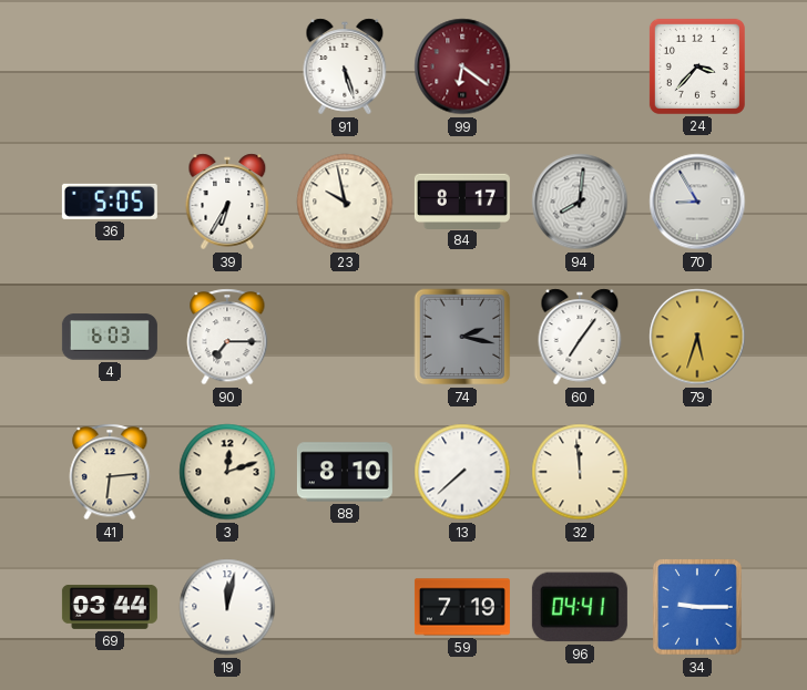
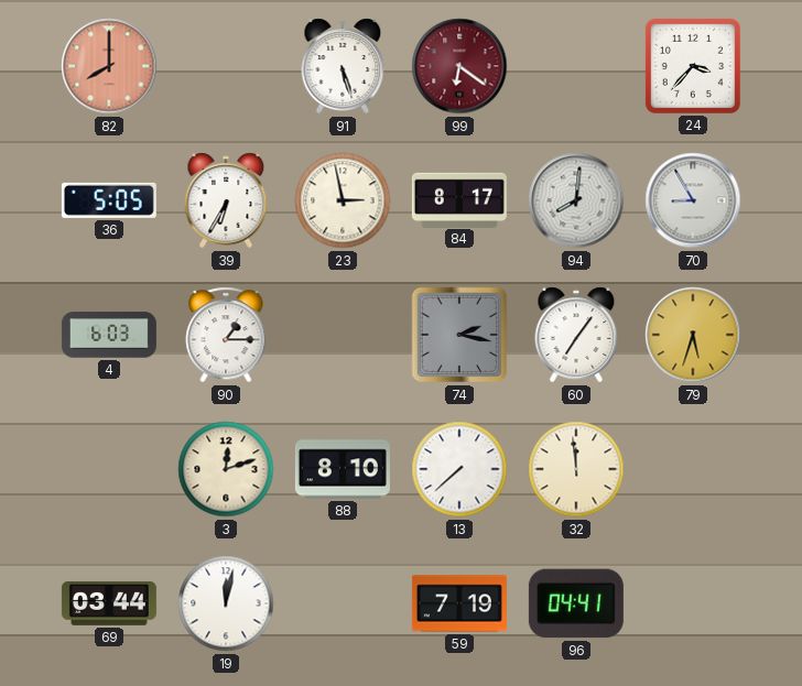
82: none -> 8:00
23: 9:58 -> 2:58
90: 7:15 -> 1:15
41: 6:14 -> none
34: 9:15 -> none
